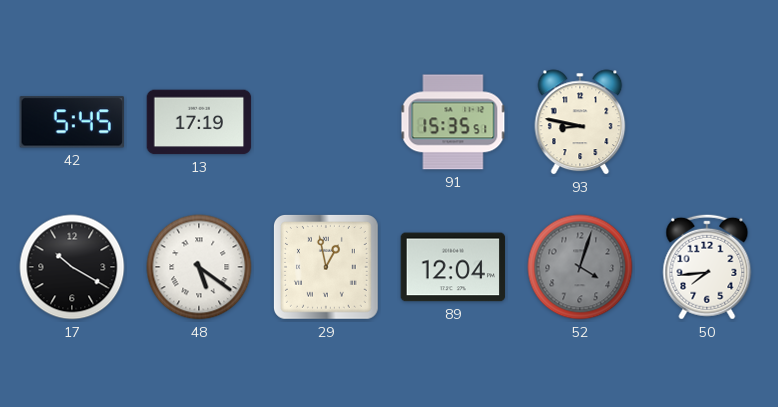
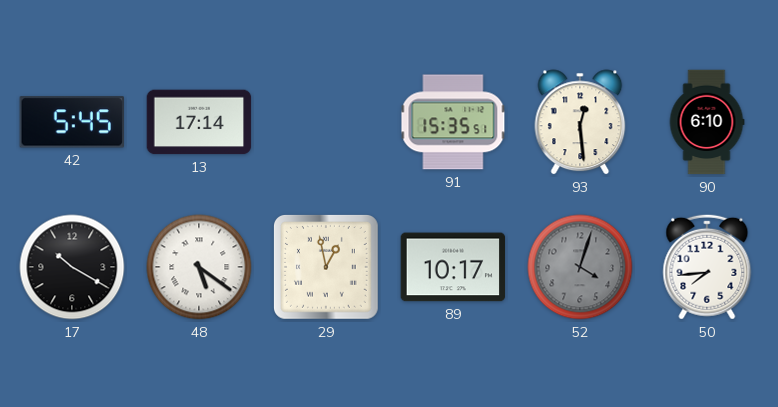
13: 17:19 -> 17:14
93: 8:47 -> 12:29
90: none -> 6:10
89: 12:04 -> 10:17
